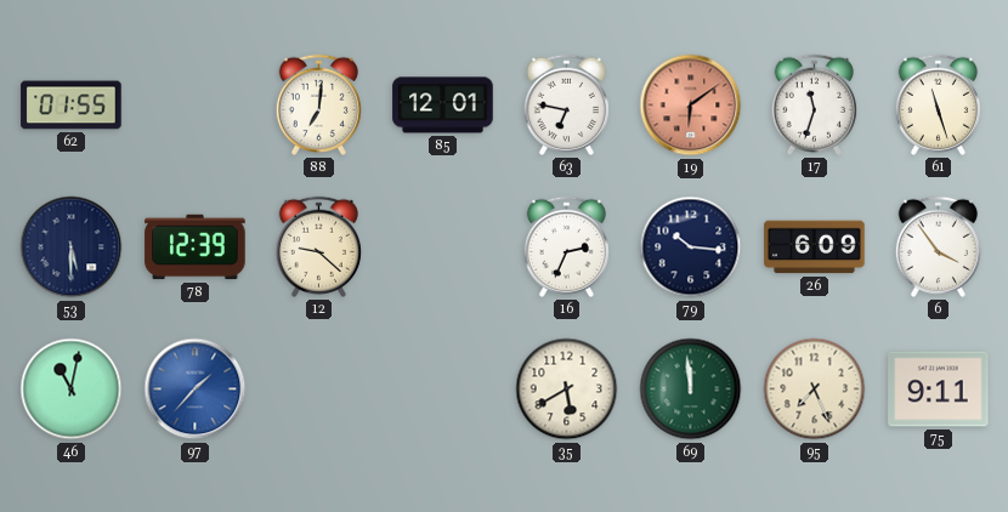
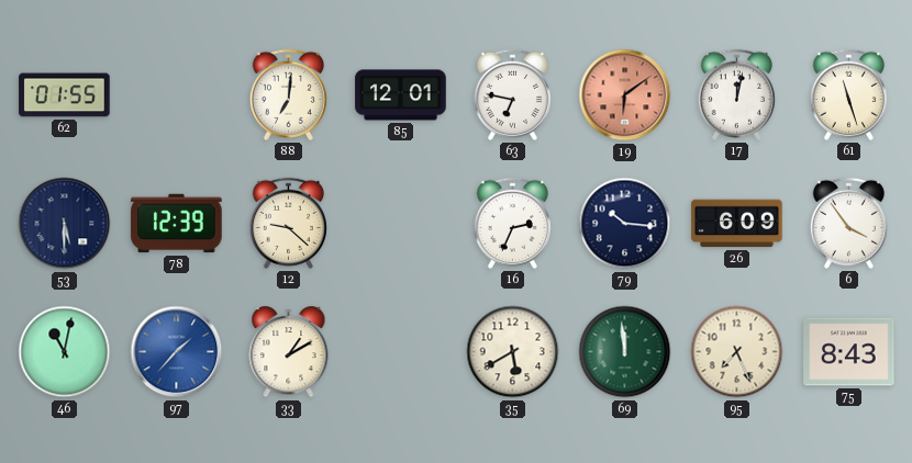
17: 11:33 -> 12:02
33: none -> 1:10
75: 9:11 -> 8:43
